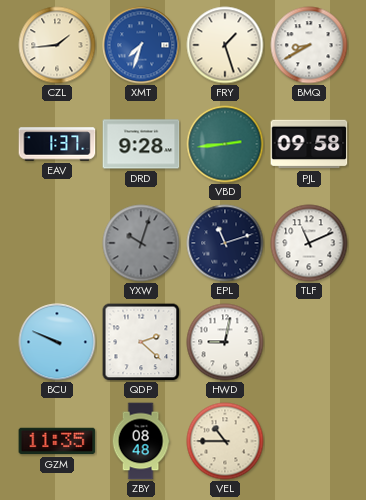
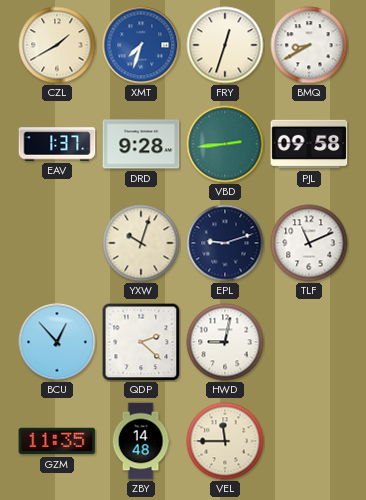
CZL: 1:44 -> 1:40
FRY: 1:27 -> 12:33
YXW dial: grey -> cream
EPL: 11:12 -> 9:12
BCU: 9:49 -> 12:53
ZBY: 08:48 -> 14:48
VEL: 10:45 -> 11:45
